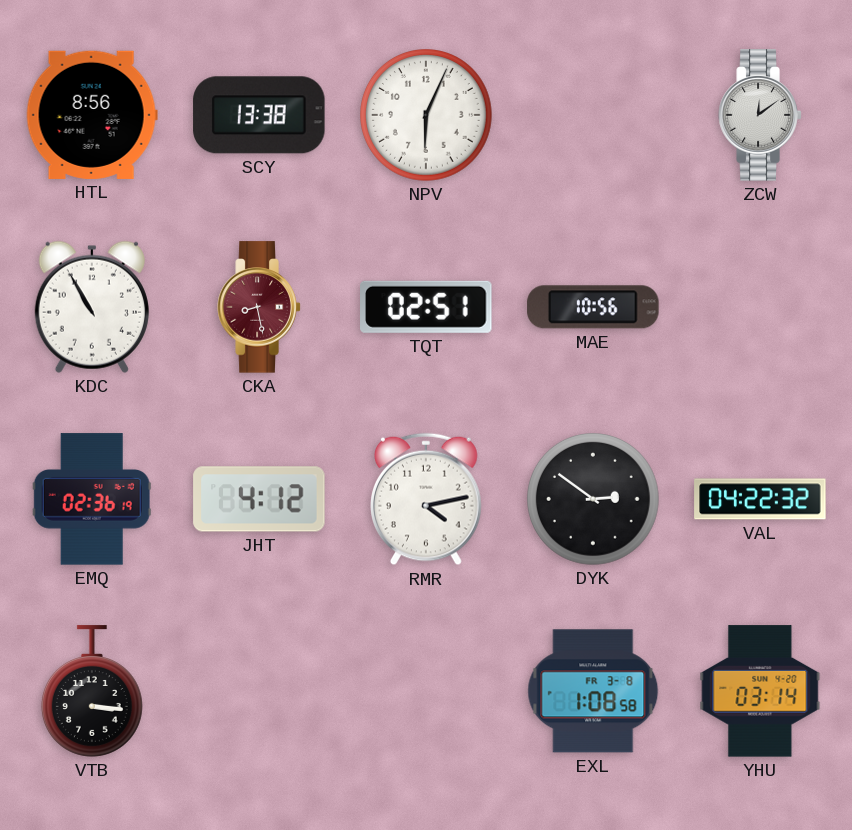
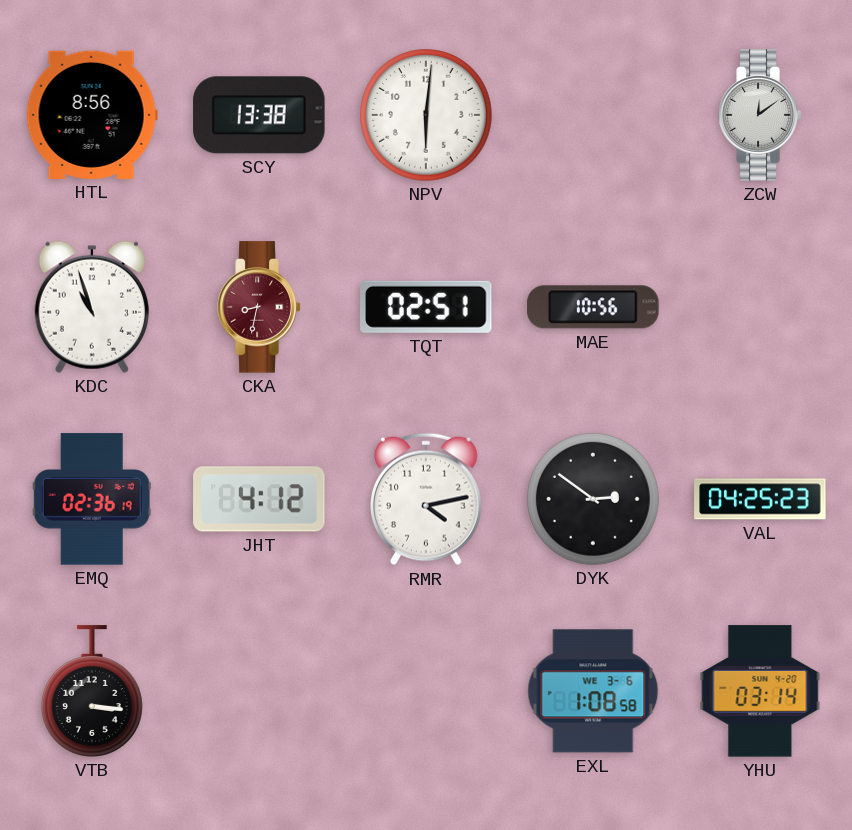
NPV: 6:04 -> 6:01
KDC: 10:55 -> 10:57
CKA: 8:28 -> 8:32
VAL: 04:22 -> 04:25
EXL date: FR 3-8 -> WE 3-6
